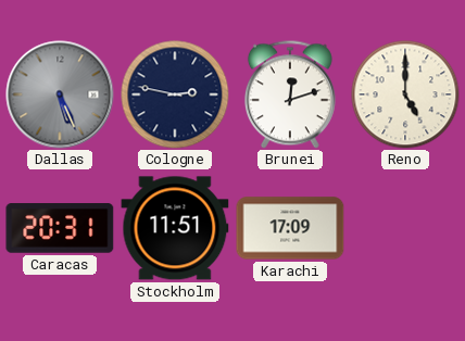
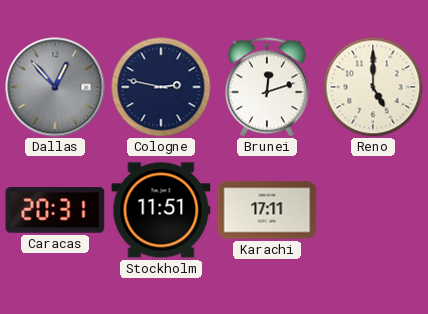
Dallas: 5:26 -> 12:53
Karachi: 17:09 -> 17:11
